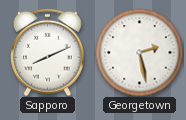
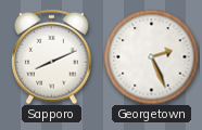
Georgetown: 2:28 -> 2:26
